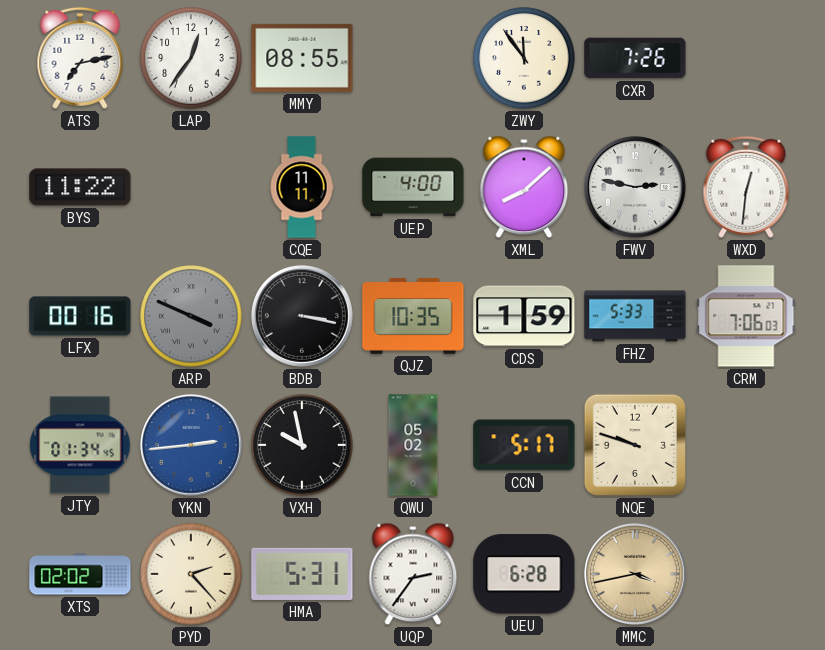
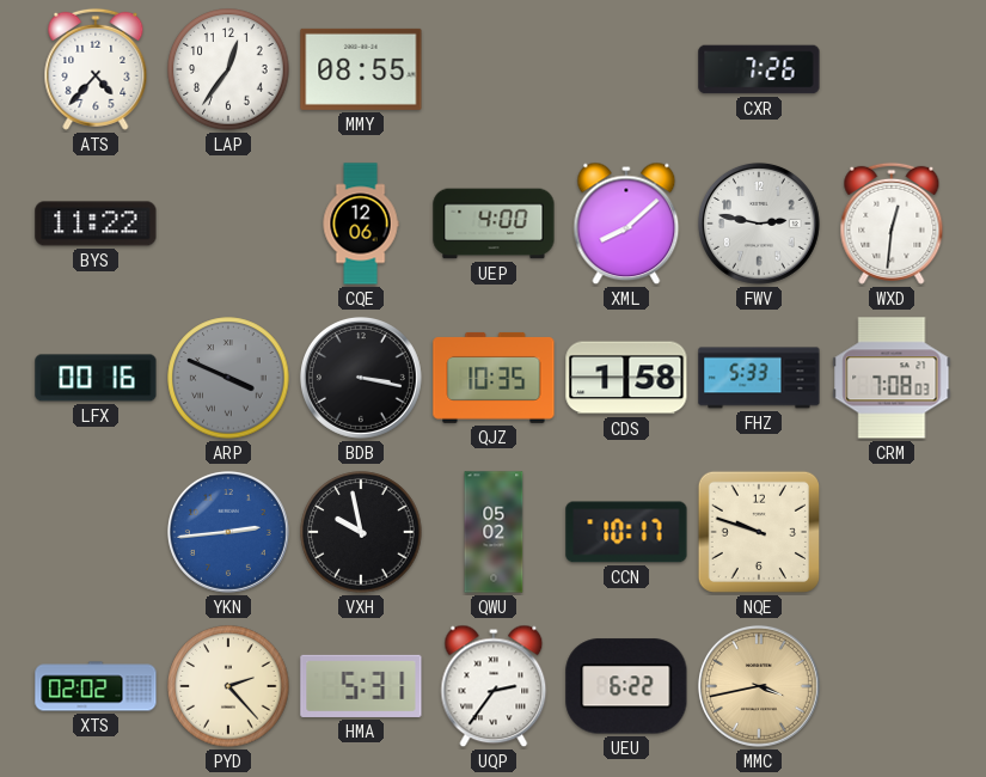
ATS: 7:13 -> 4:37
ZWY: 11:54 -> none
CQE: 11:11 -> 12:06
CDS: 1:59 -> 1:58
CRM: 7:06 -> 7:08
JTY: 01:34 -> none
CCN: 5:17 -> 10:17
UEU: 6:28 -> 6:22
